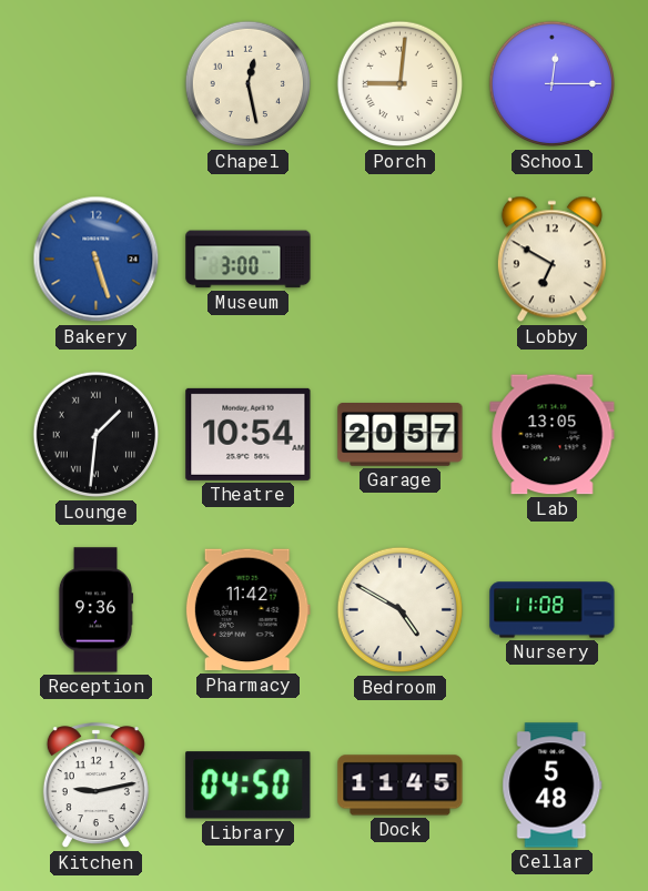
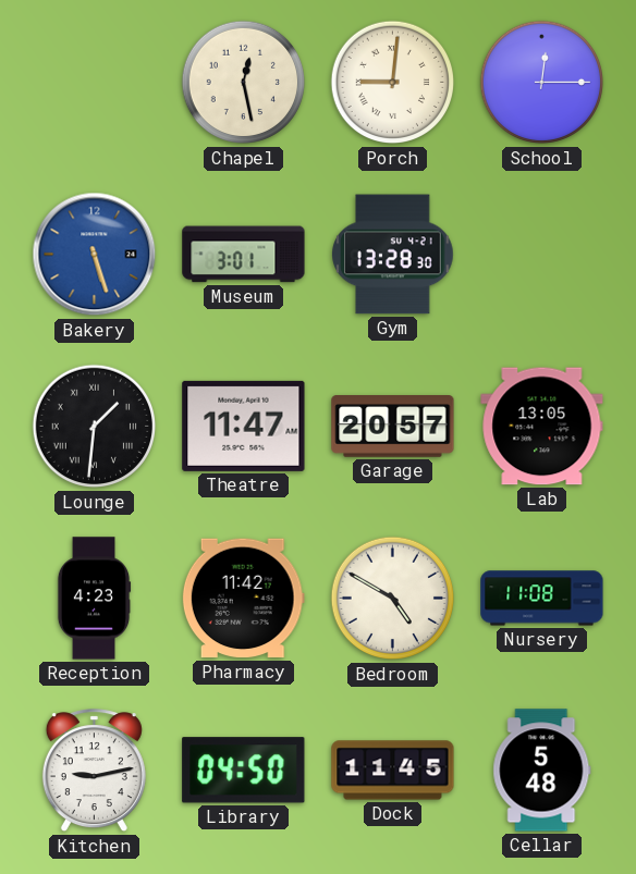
Museum: 3:00 -> 3:01
Gym: none -> 13:28
Lobby: 6:50 -> none
Theatre: 10:54 -> 11:47
Reception: 9:36 -> 4:23
